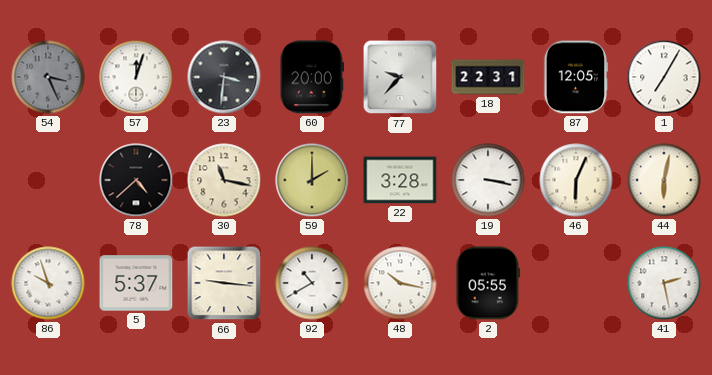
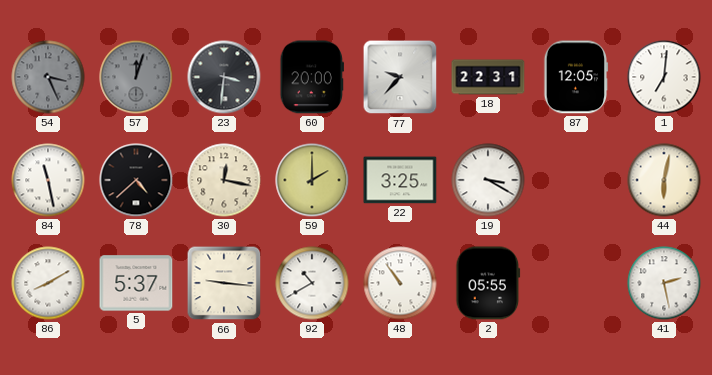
57 dial: white -> grey
1: 7:05 -> 7:01
84: none -> 11:28
30: 11:17 -> 12:17
22: 3:28 -> 3:25
19: 3:17 -> 3:20
46: 6:04 -> none
86: 9:57 -> 8:10
48: 10:17 -> 10:54
